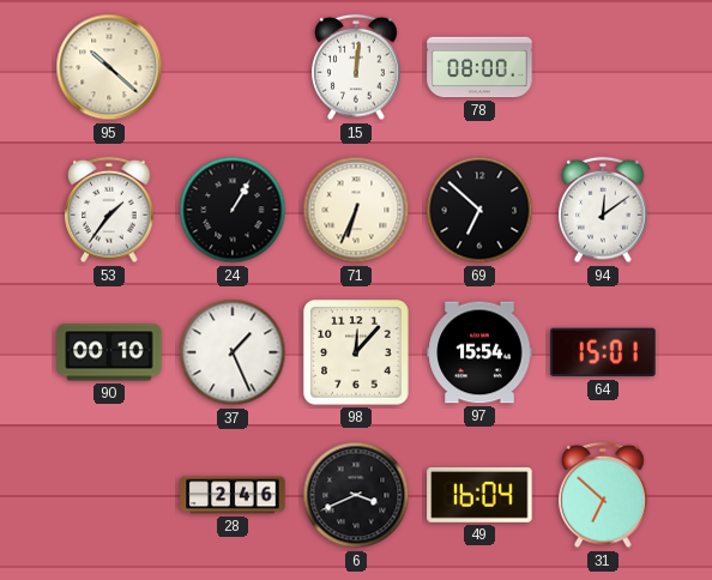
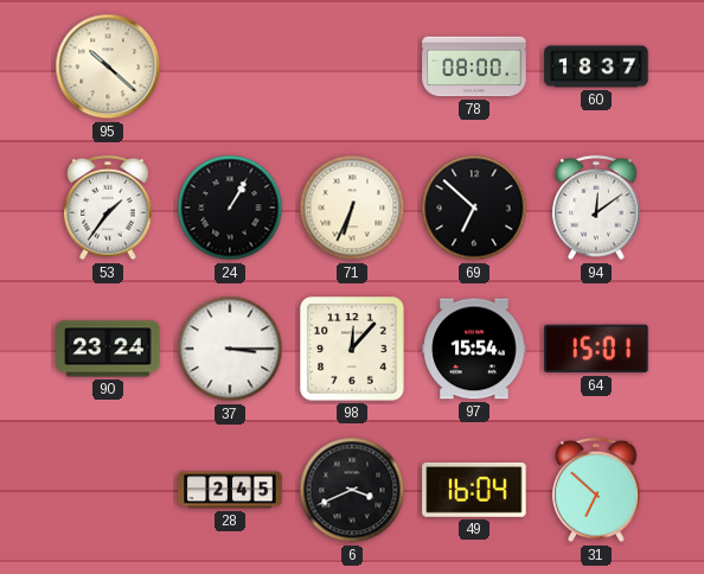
15: 12:01 -> none
60: none -> 18:37
90: 00:10 -> 23:24
37: 1:26 -> 3:15
28: 2:46 -> 2:45
